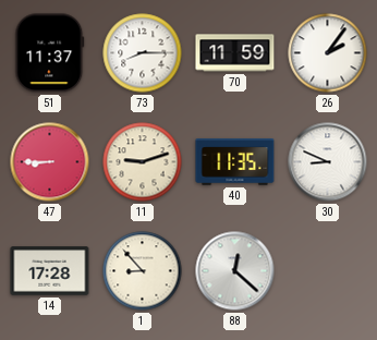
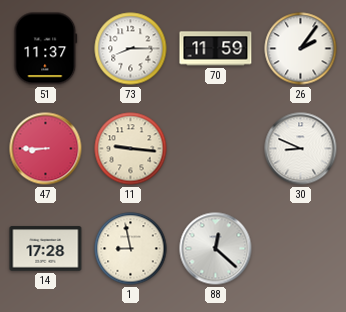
11: 9:12 -> 9:16
40: 11:35 -> none
1: 8:53 -> 8:58
